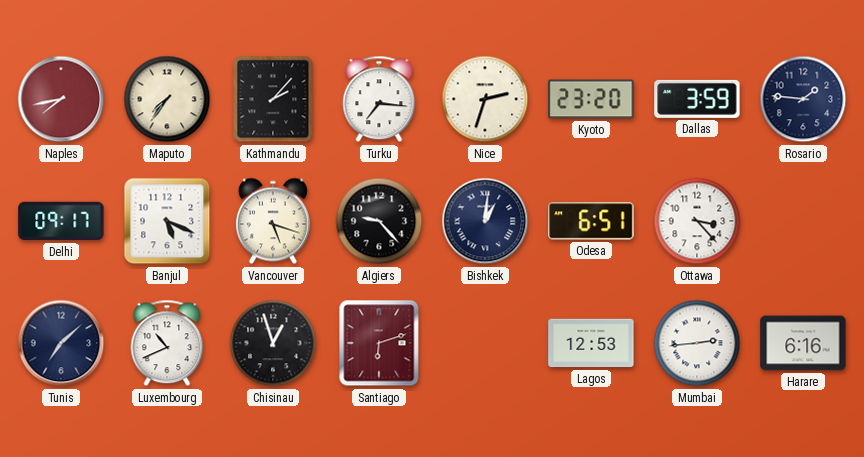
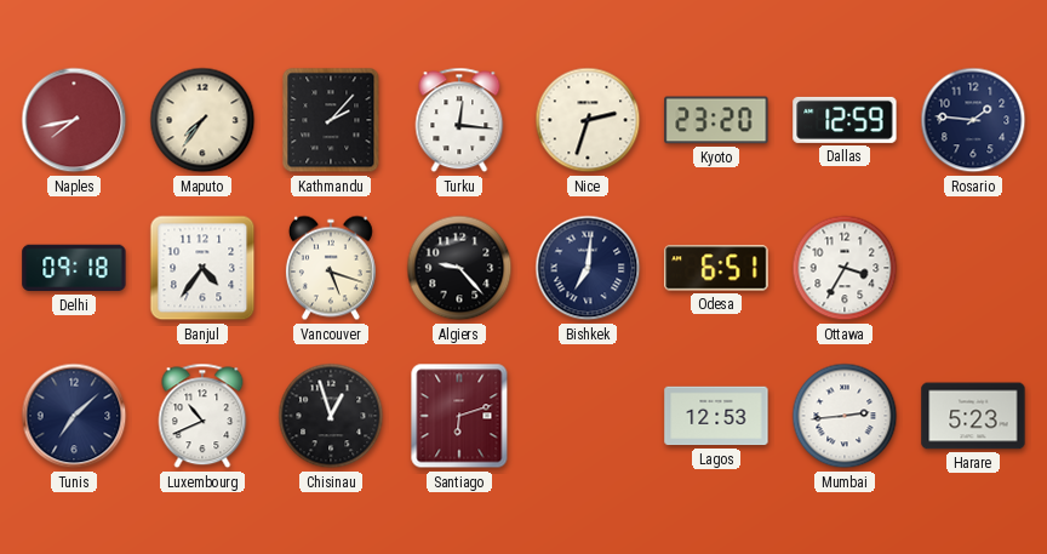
Turku: 7:16 -> 12:16
Dallas: 3:59 -> 12:59
Delhi: 09:17 -> 09:18
Banjul: 5:19 -> 4:36
Bishkek: 1:01 -> 7:01
Ottawa: 3:23 -> 3:35
Harare: 6:16 -> 5:23
